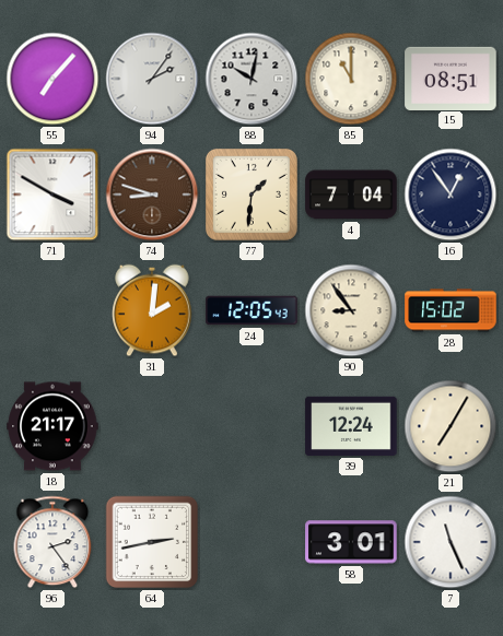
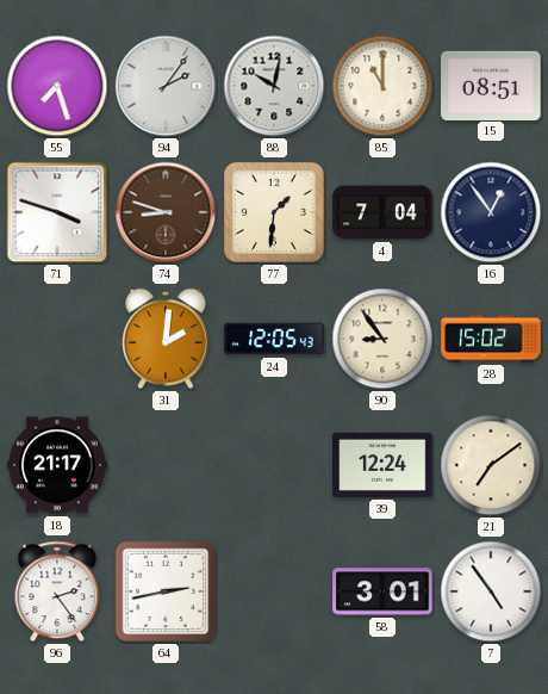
55: 7:07 -> 7:27
71: 3:50 -> 3:48
21: 7:05 -> 7:09
7: 11:26 -> 4:54
